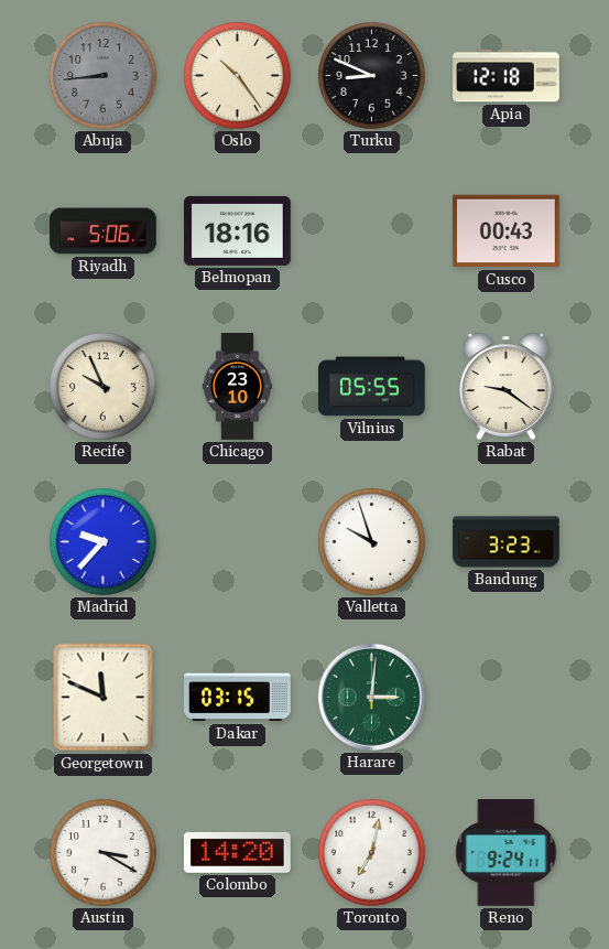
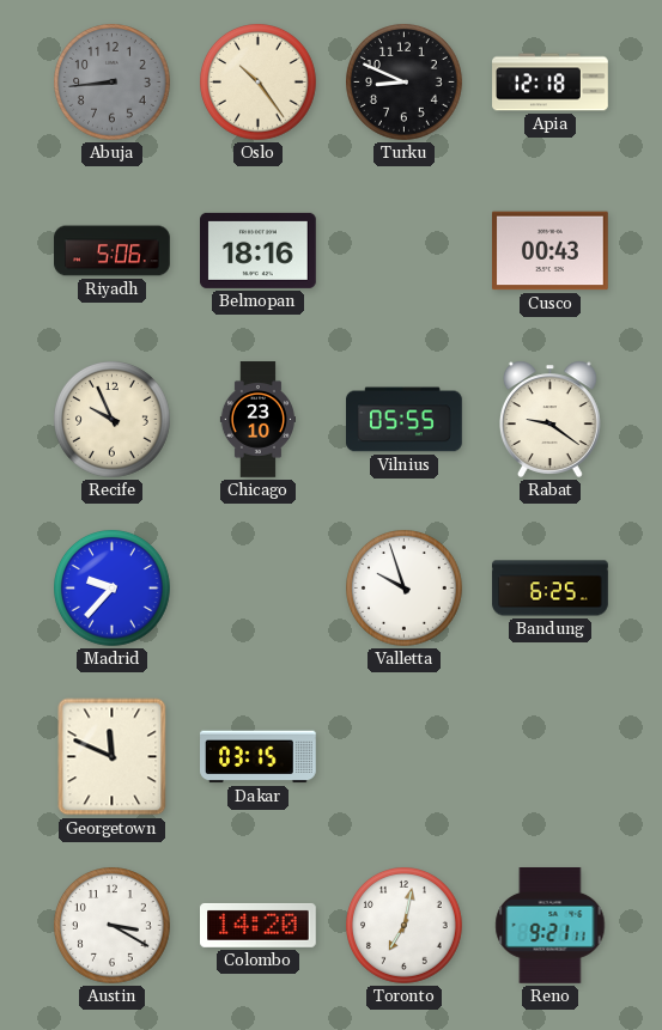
Bandung: 3:23 -> 6:25
Harare: 3:01 -> none
Reno: 9:24 -> 9:21
